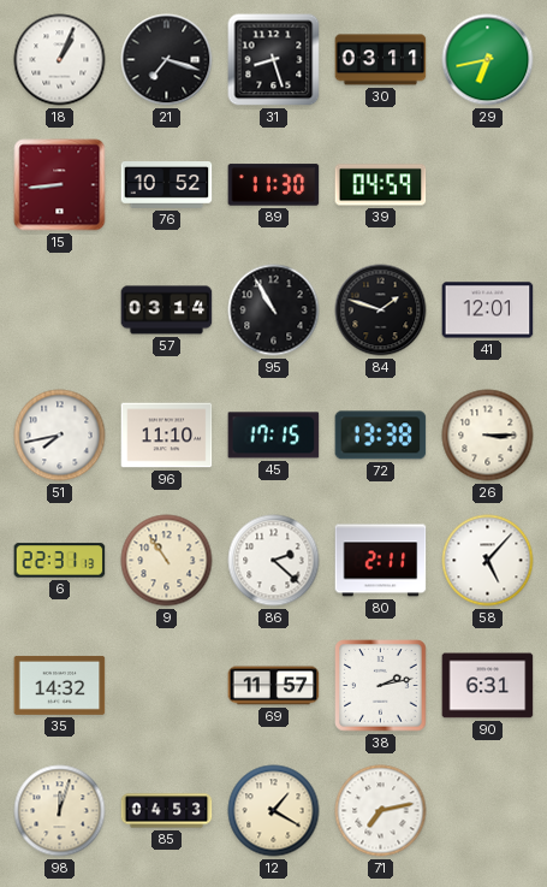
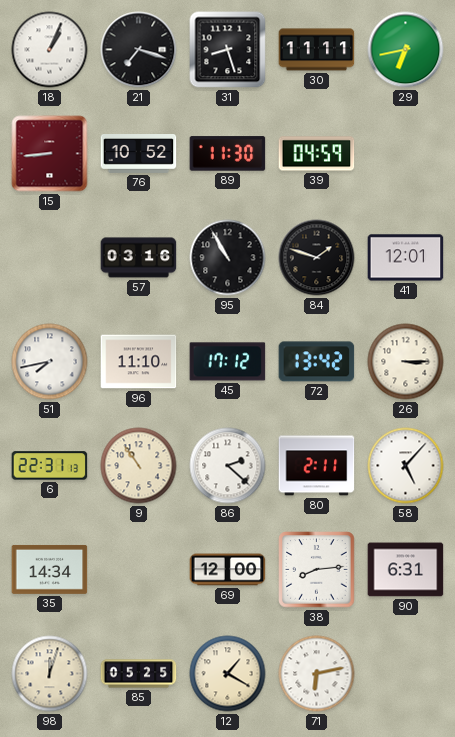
30: 03:11 -> 11:11
57: 03:14 -> 03:16
45: 17:15 -> 17:12
72: 13:38 -> 13:42
35: 14:32 -> 14:34
69: 11:57 -> 12:00
38: 2:13 -> 8:14
85: 04:53 -> 05:25
71: 7:13 -> 6:13
